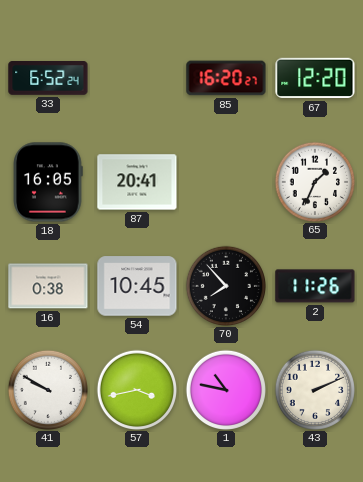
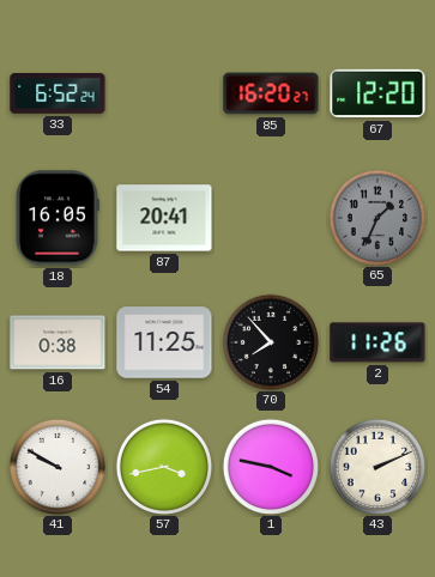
65 dial: white -> grey
54: 10:45 -> 11:25
1: 10:47 -> 3:47
